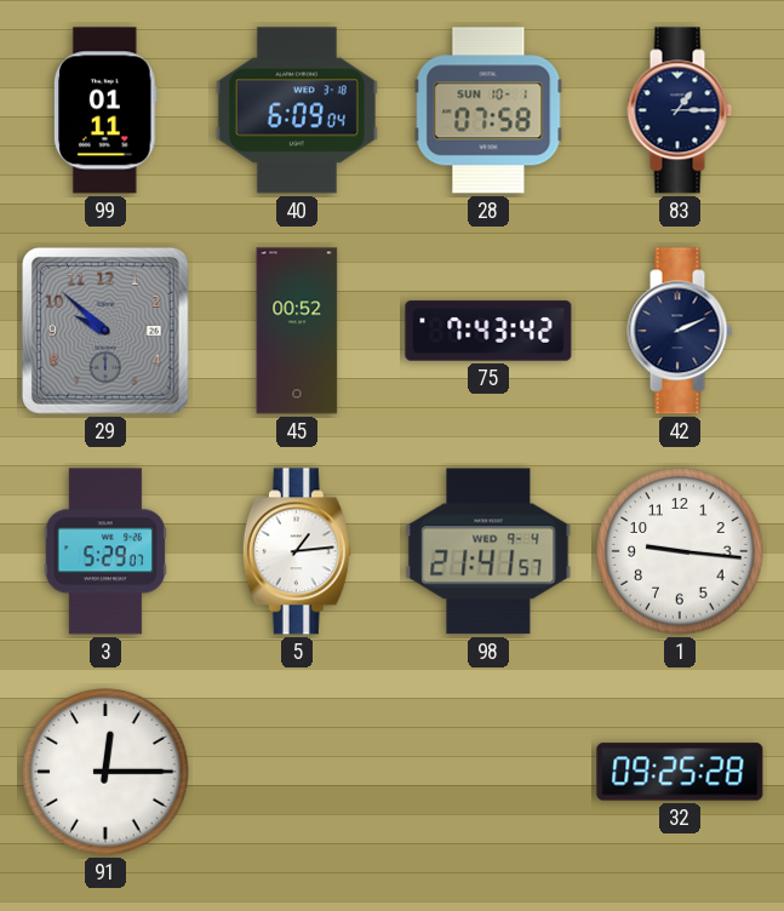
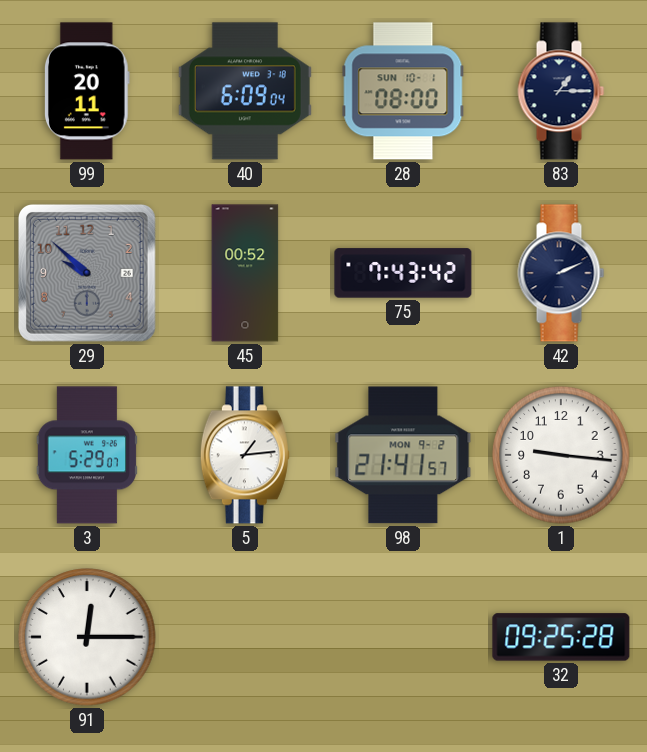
99: 01:11 -> 20:11
28: 07:58 -> 08:00
98 date: WED 9-4 -> MON 9-2
